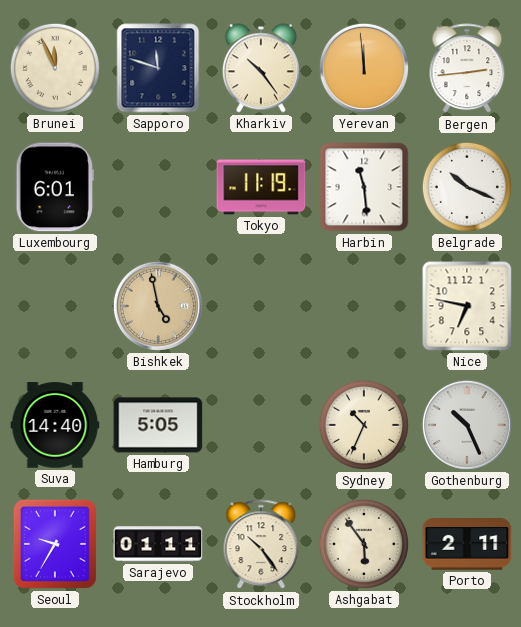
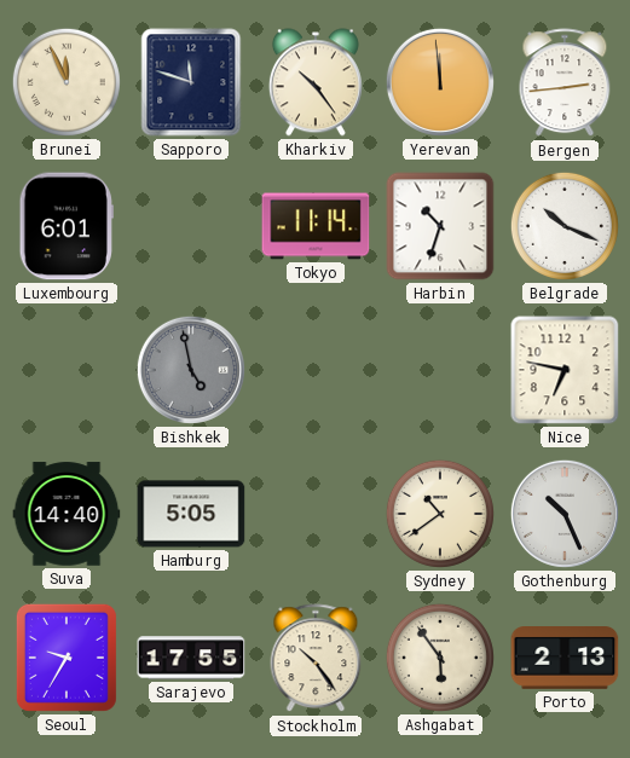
Tokyo: 11:19 -> 11:14
Harbin: 11:29 -> 10:33
Bishkek dial: champagne -> grey
Sydney: 10:34 -> 10:39
Sarajevo: 01:11 -> 17:55
Porto: 2:11 -> 2:13
